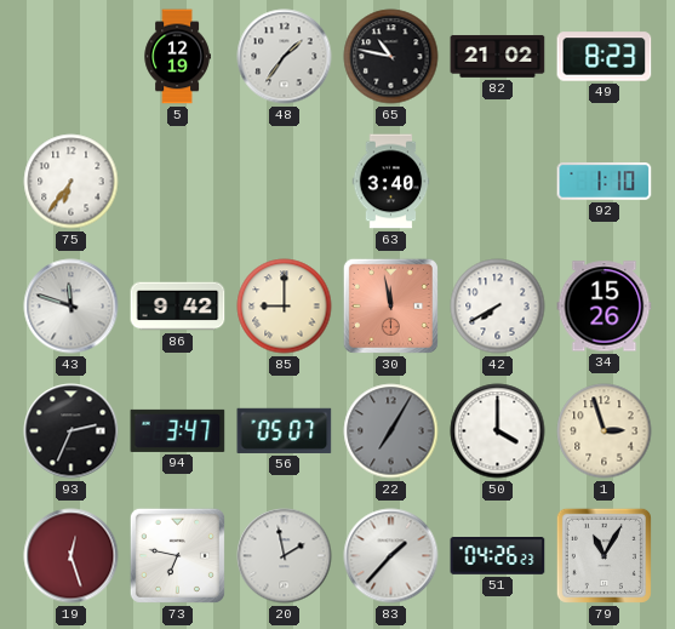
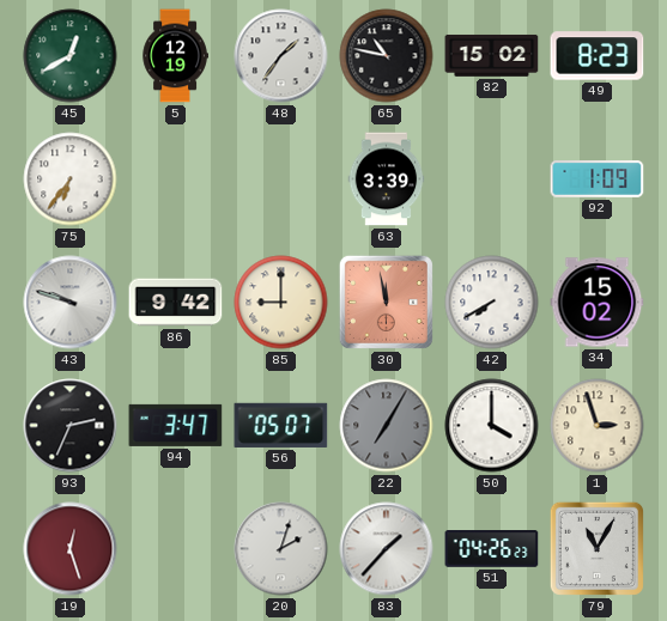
45: none -> 12:40
82: 21:02 -> 15:02
63: 3:40 -> 3:39
92: 1:10 -> 1:09
43: 11:48 -> 9:48
34: 15:26 -> 15:02
73: 6:47 -> none
20: 1:58 -> 2:03
